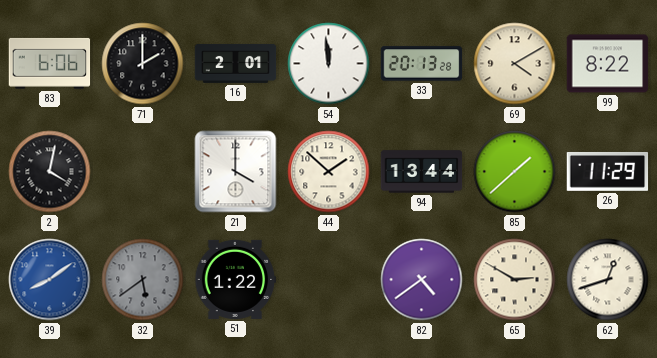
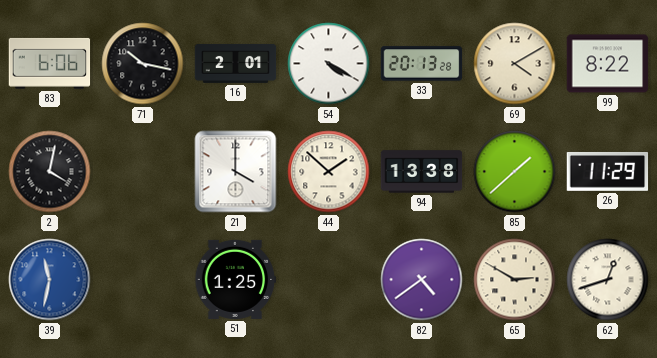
71: 2:00 -> 10:17
54: 11:59 -> 4:20
94: 13:44 -> 13:38
39: 8:09 -> 11:32
32: 5:39 -> none
51: 1:22 -> 1:25
